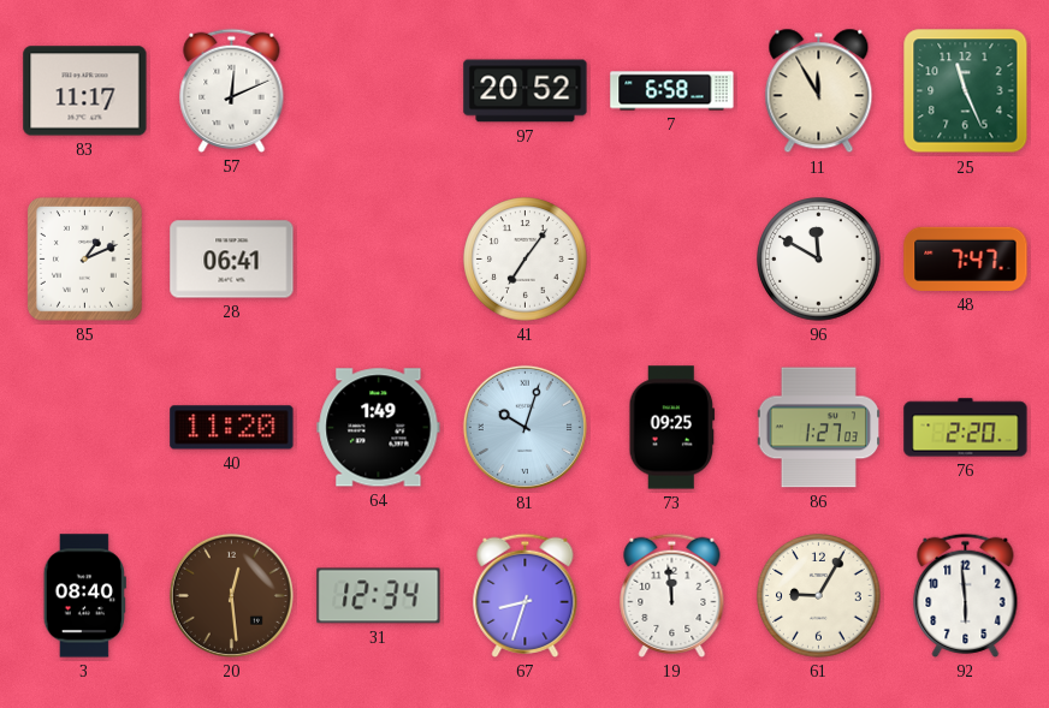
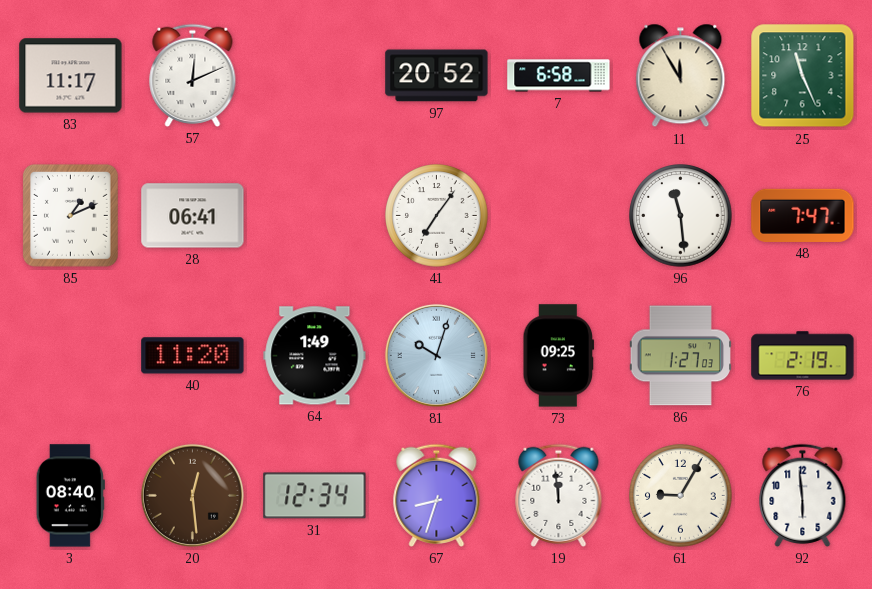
96: 11:50 -> 11:29
76: 2:20 -> 2:19
